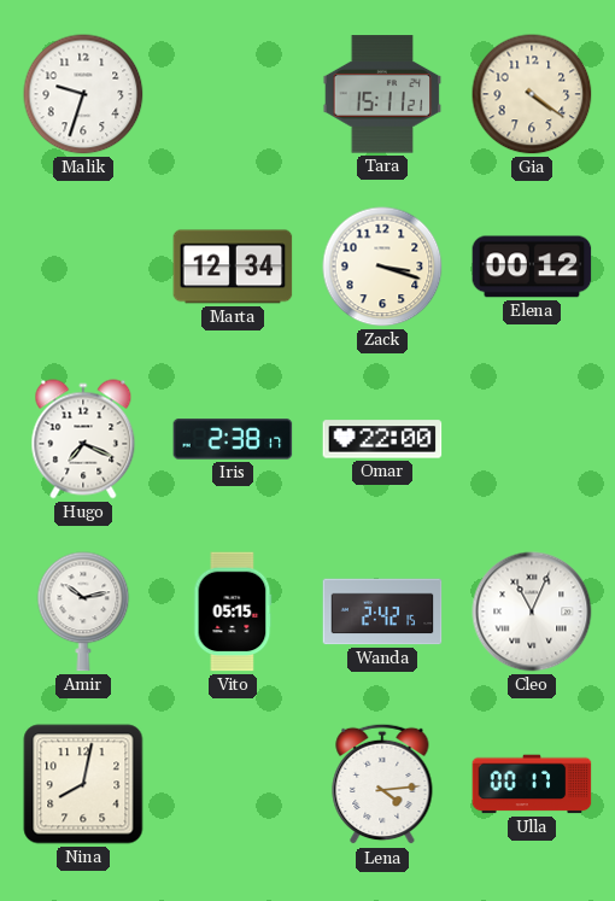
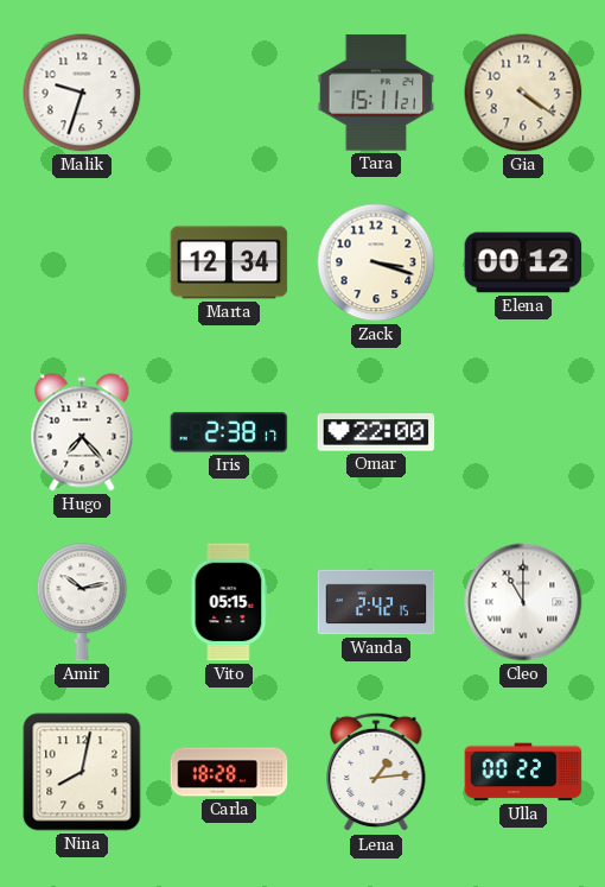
Hugo: 7:19 -> 7:23
Cleo: 11:04 -> 11:00
Carla: none -> 18:28
Lena: 4:14 -> 1:14
Ulla: 00:17 -> 00:22
